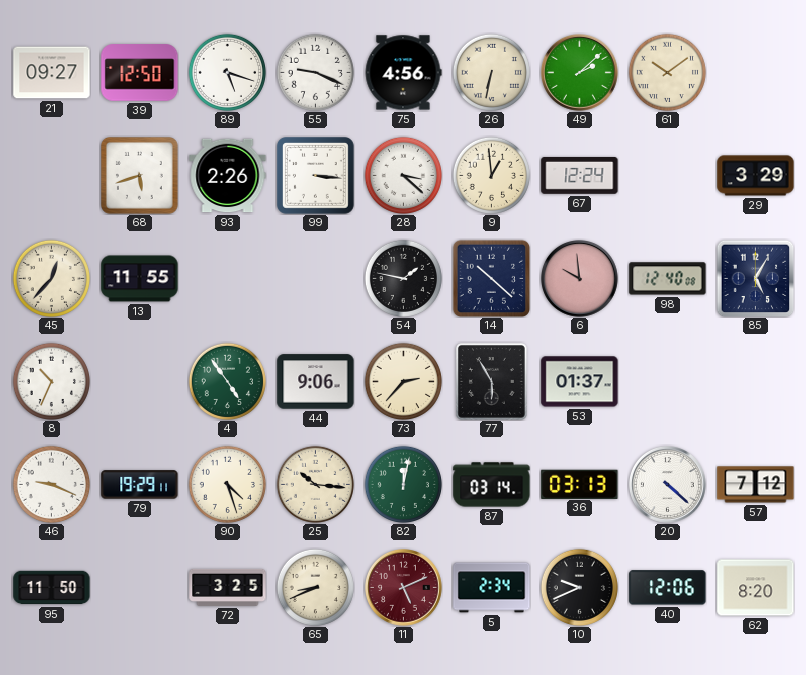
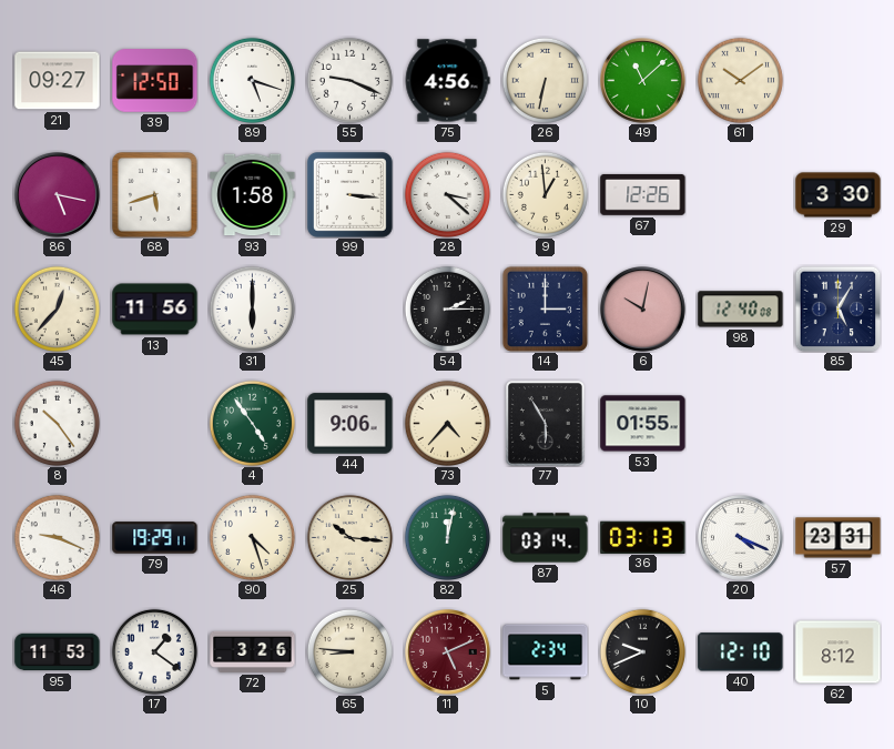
49: 2:08 -> 11:08
86: none -> 5:17
93: 2:26 -> 1:58
67: 12:24 -> 12:26
29: 3:29 -> 3:30
13: 11:55 -> 11:56
31: none -> 6:00
54: 1:47 -> 2:15
14: 10:22 -> 3:00
6: 9:59 -> 10:02
8: 10:34 -> 10:24
73: 2:37 -> 4:37
53: 01:37 -> 01:55
20: 4:22 -> 4:19
57: 7:12 -> 23:31
95: 11:50 -> 11:53
17: none -> 1:21
72: 3:25 -> 3:26
65: 8:41 -> 8:46
40: 12:06 -> 12:10
62: 8:20 -> 8:12
